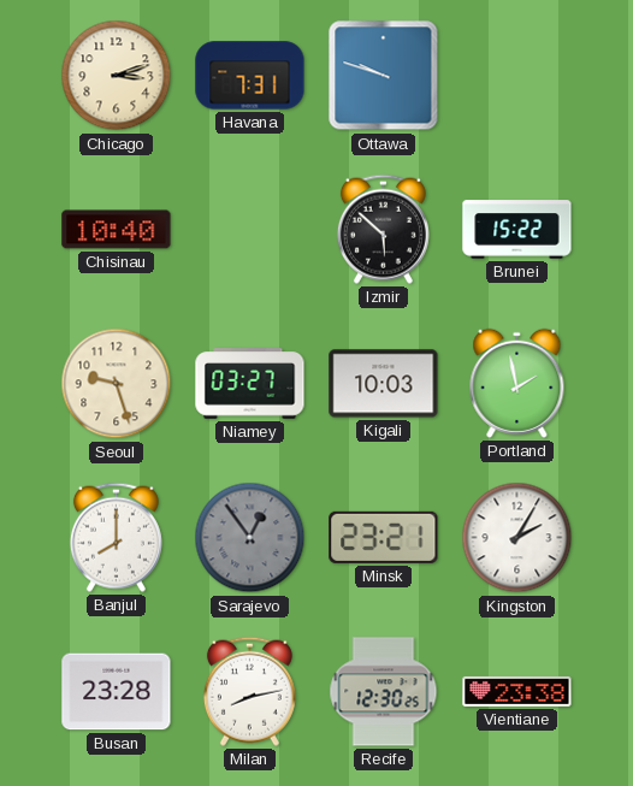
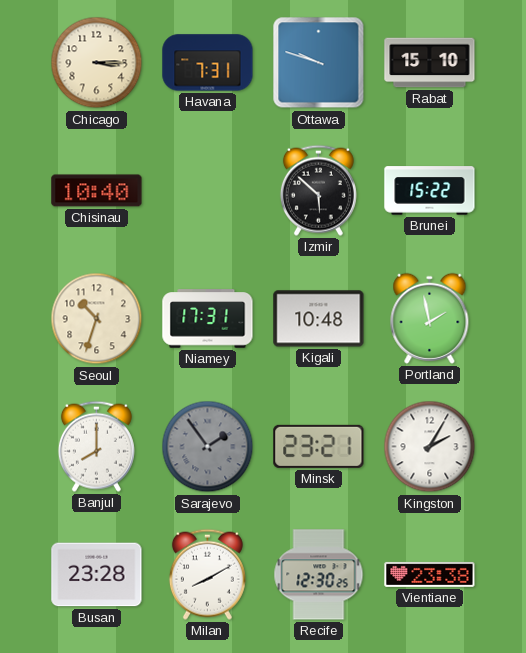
Chicago: 3:12 -> 3:15
Rabat: none -> 15:10
Seoul: 9:27 -> 10:33
Niamey: 03:27 -> 17:31
Kigali: 10:03 -> 10:48
Sarajevo: 12:54 -> 1:54
Milan: 8:13 -> 8:10
